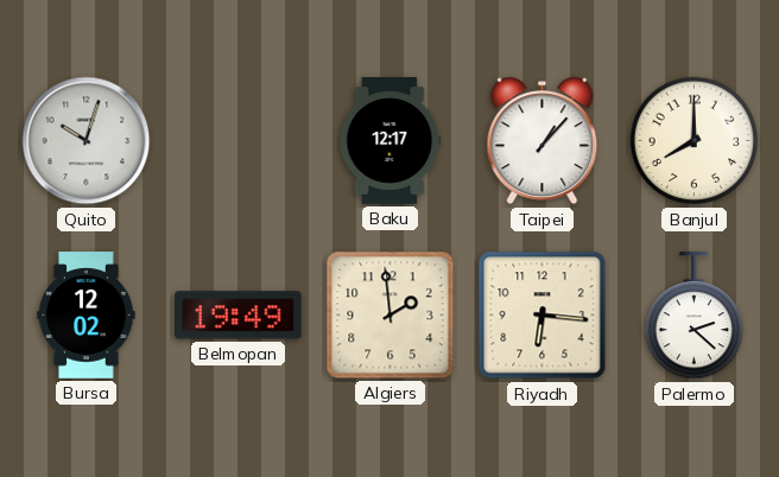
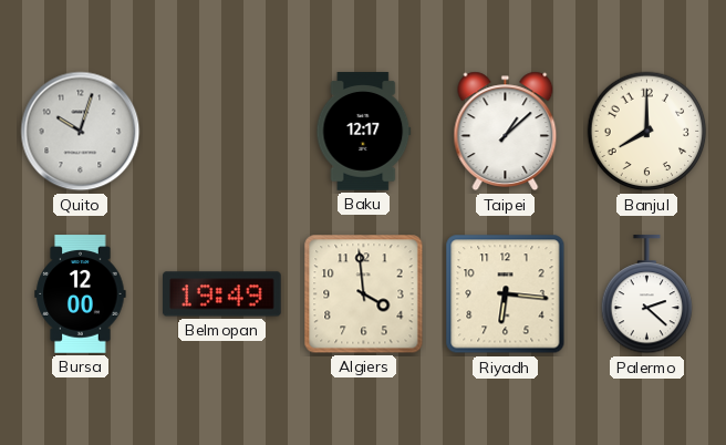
Taipei: 1:07 -> 1:08
Bursa: 12:02 -> 12:00
Algiers: 1:59 -> 3:59
